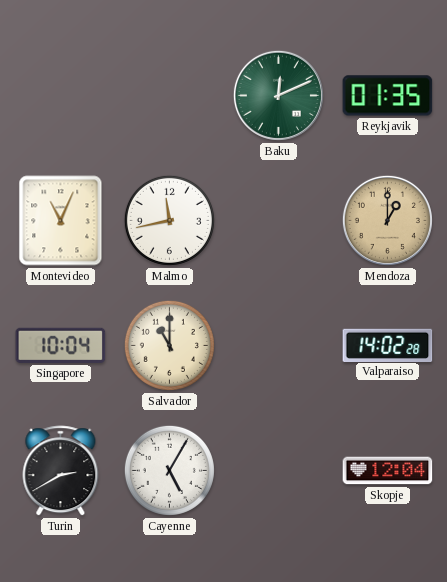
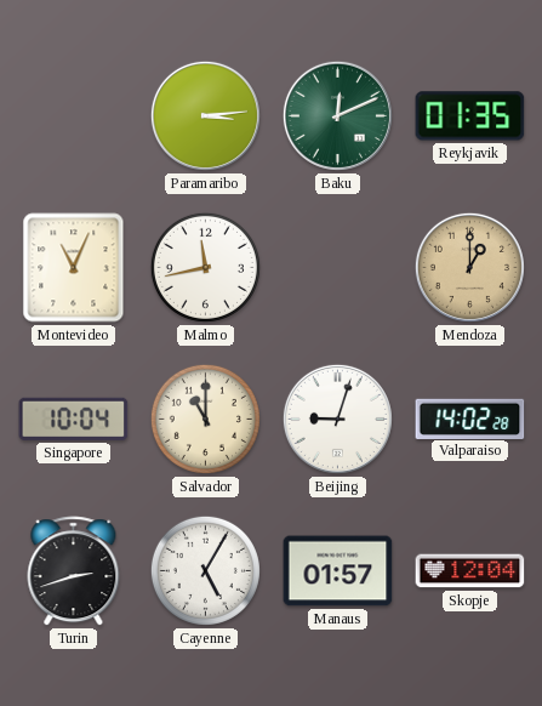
Paramaribo: none -> 3:14
Beijing: none -> 9:03
Turin: 2:40 -> 2:42
Manaus: none -> 01:57
